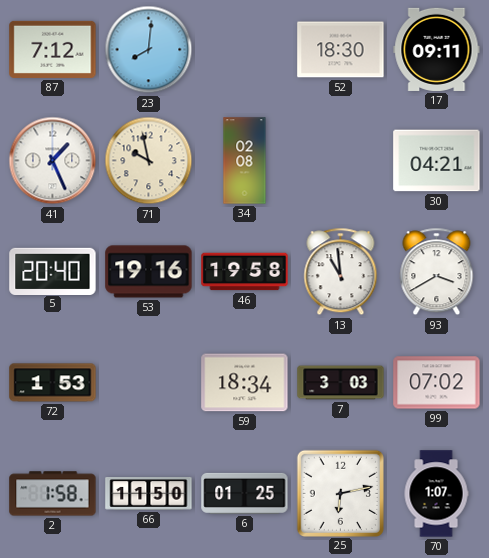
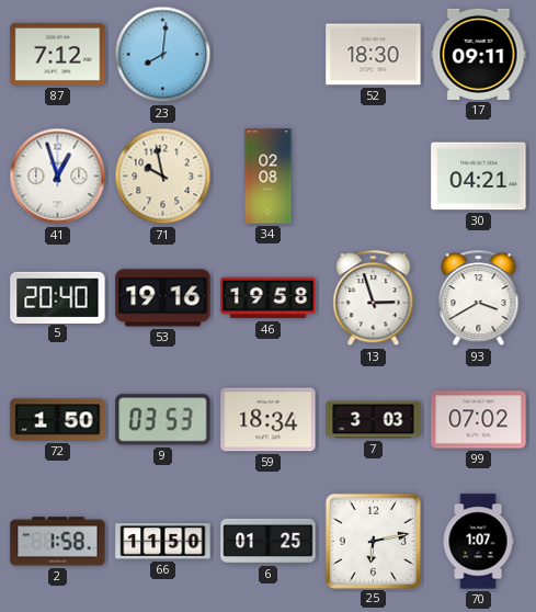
41: 1:26 -> 12:57
13: 10:59 -> 2:57
72: 1:53 -> 1:50
9: none -> 03:53
